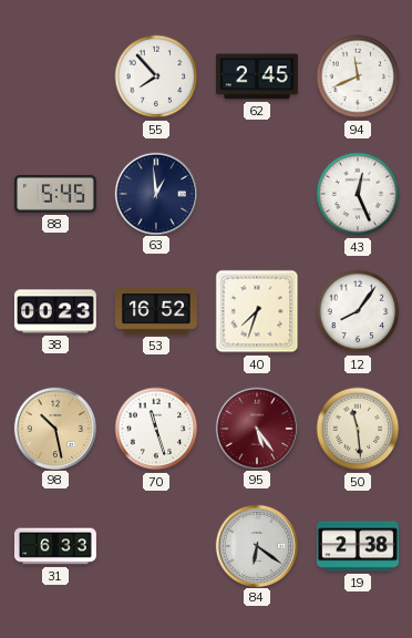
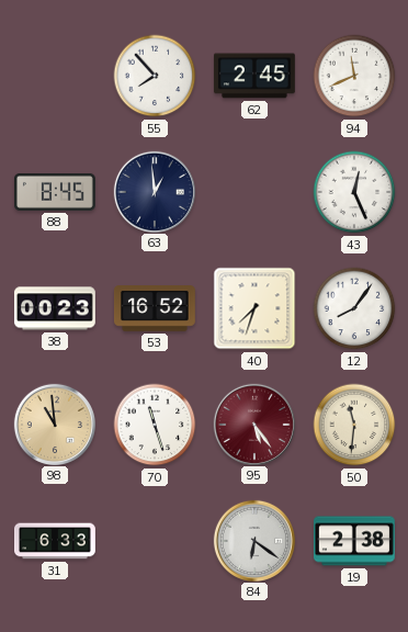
88: 5:45 -> 8:45
98: 10:28 -> 10:59
50: 11:29 -> 11:31
